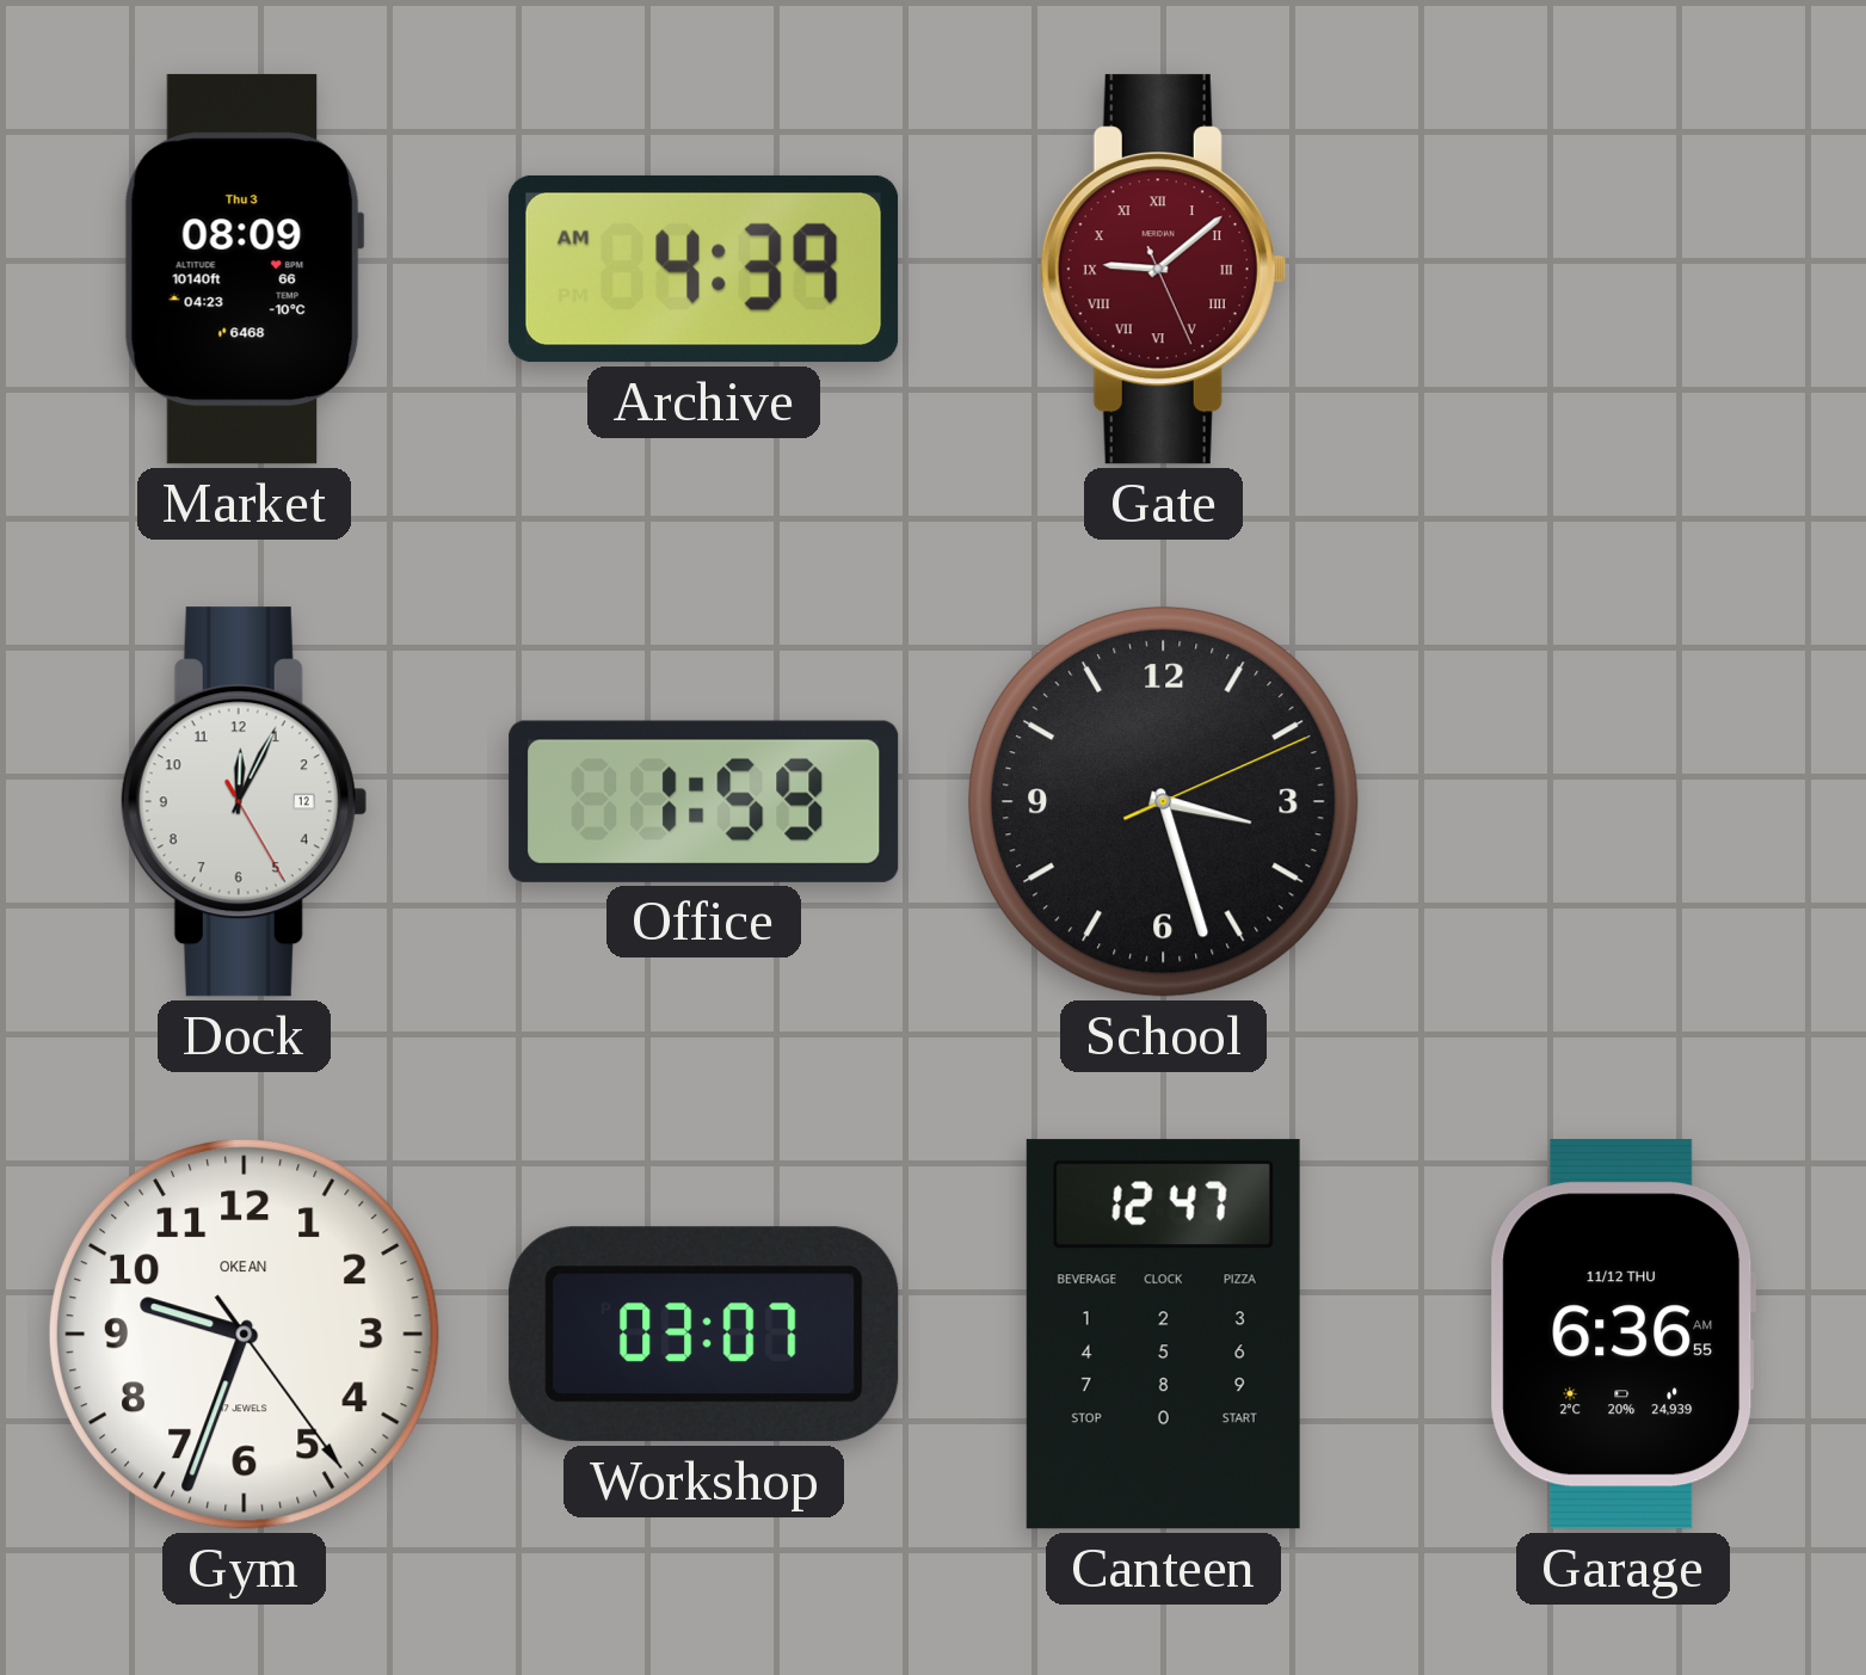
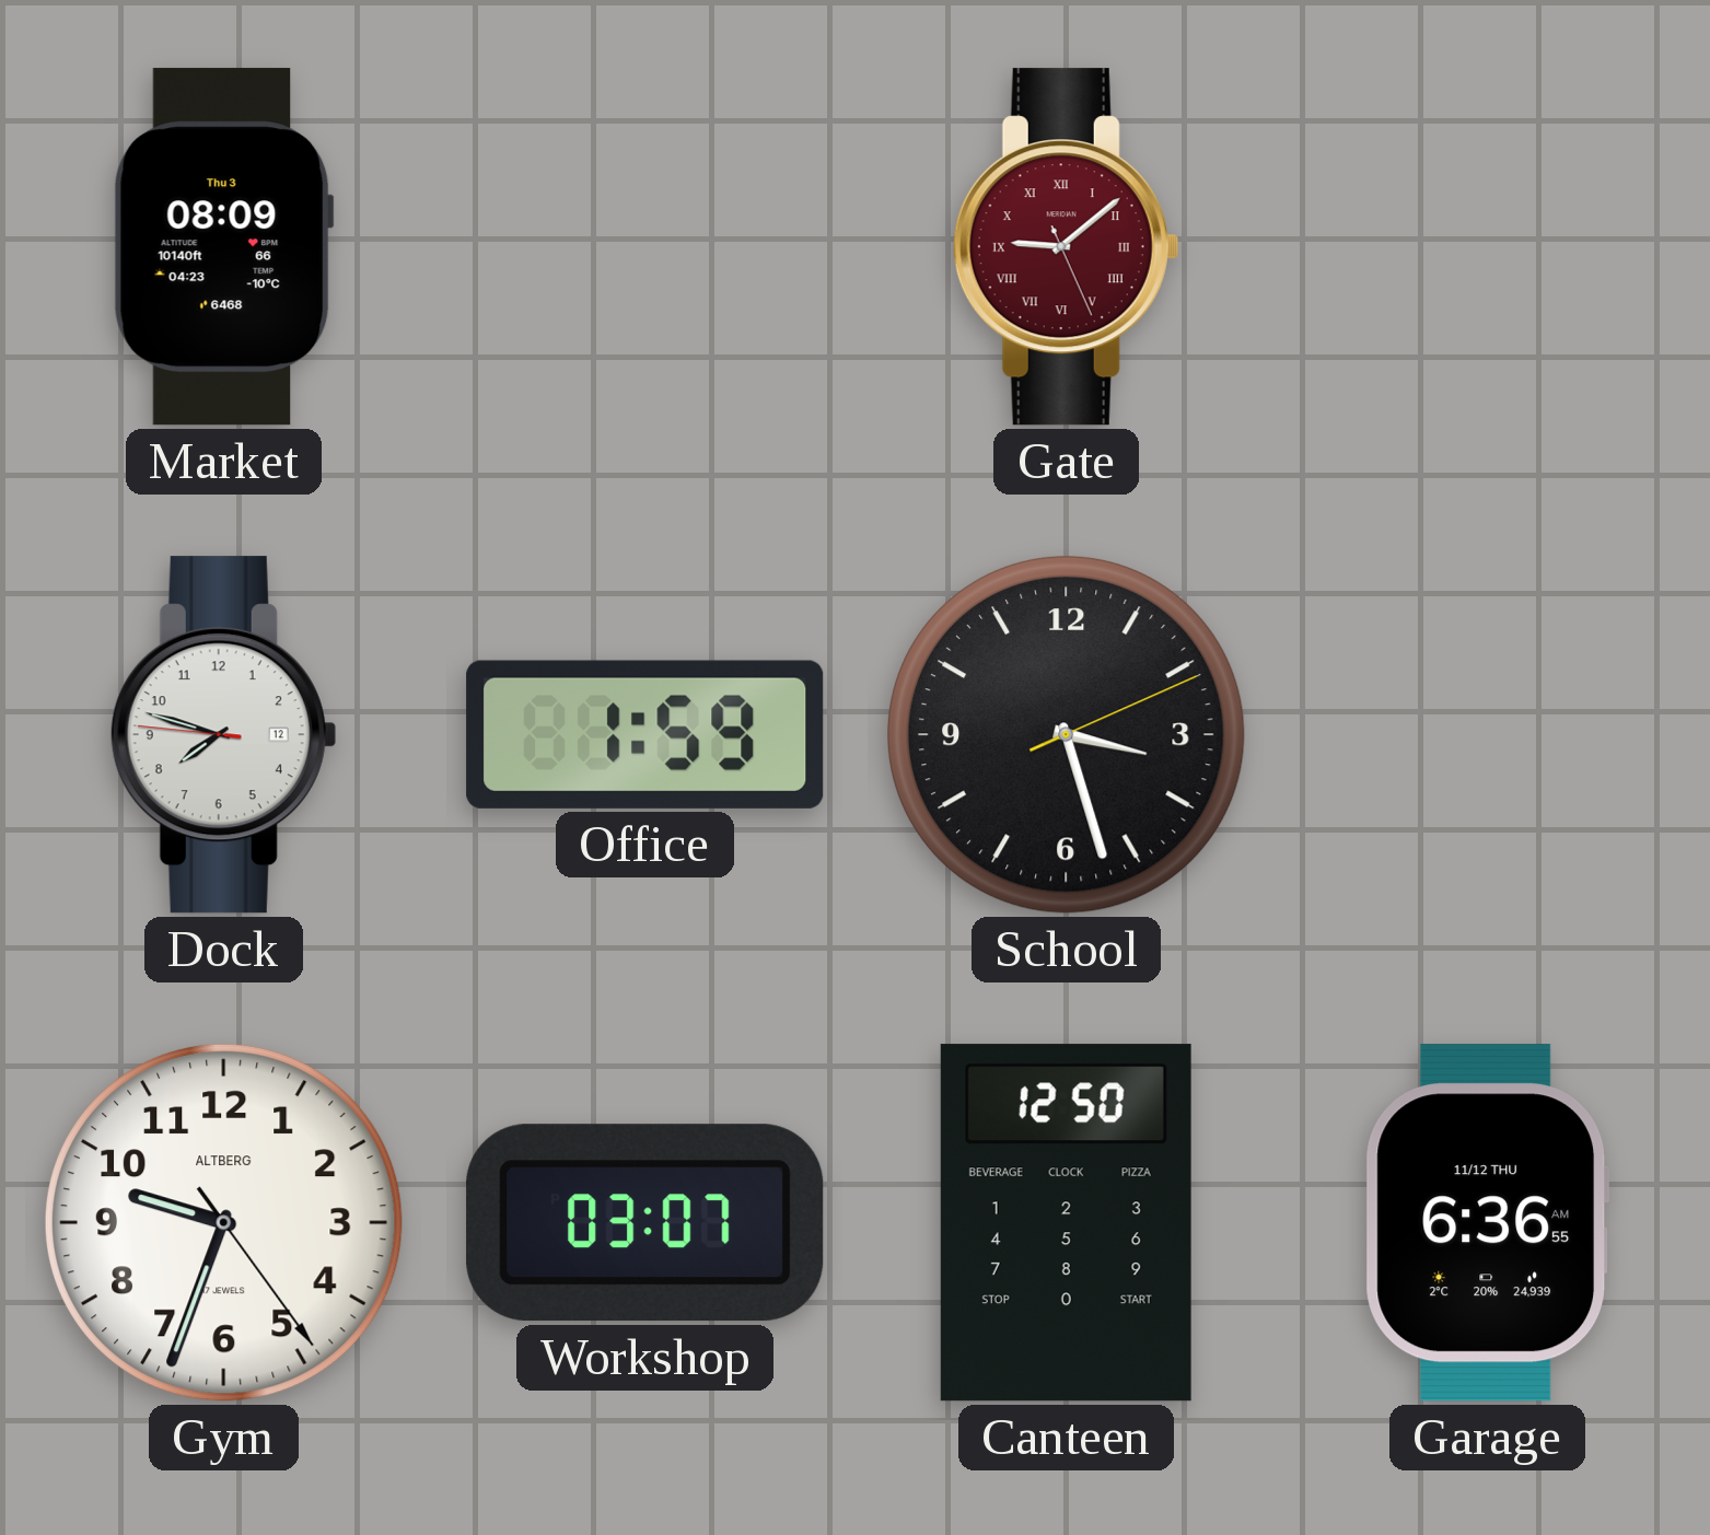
Archive: 4:39 -> none
Dock: 12:04 -> 7:47
Gym brand: OKEAN -> ALTBERG
Canteen: 12:47 -> 12:50
